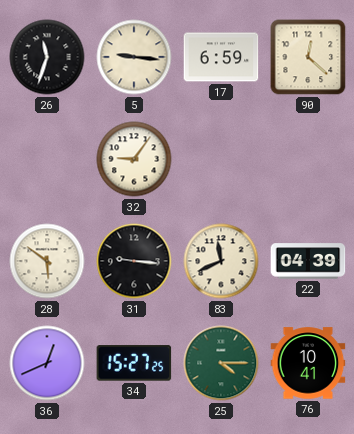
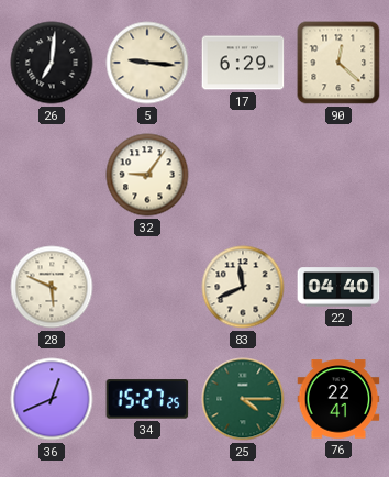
26: 11:33 -> 7:01
17: 6:59 -> 6:29
28: 5:51 -> 5:49
31: 9:16 -> none
22: 04:39 -> 04:40
76: 10:41 -> 22:41
